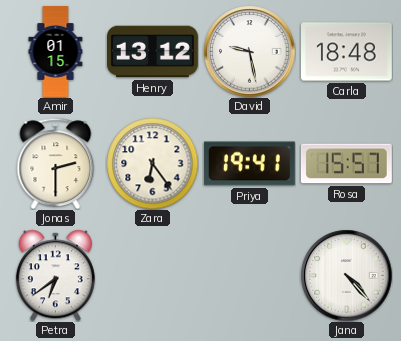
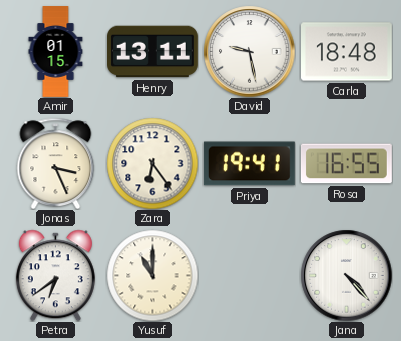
Henry: 13:12 -> 13:11
Jonas: 2:30 -> 3:26
Rosa: 15:57 -> 16:55
Yusuf: none -> 11:00
